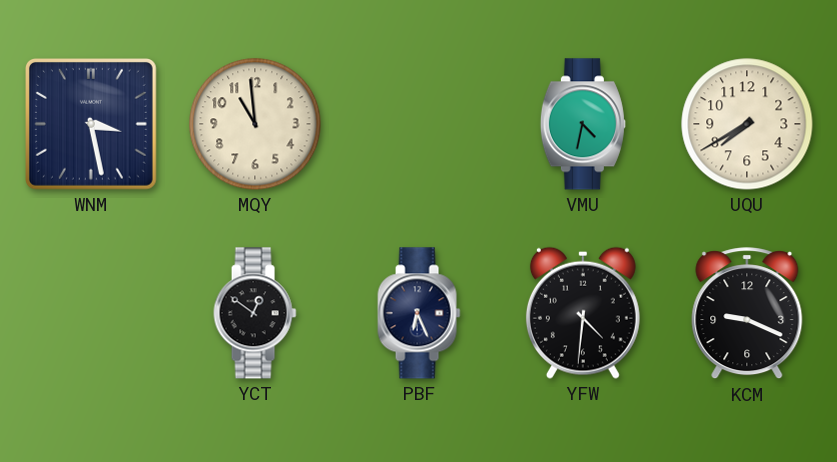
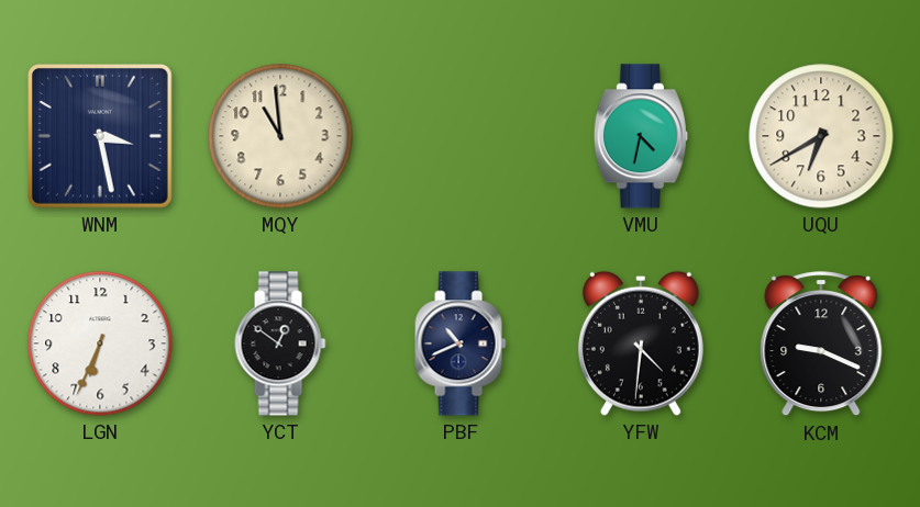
UQU: 7:40 -> 6:40
LGN: none -> 6:34
PBF: 6:26 -> 10:41
